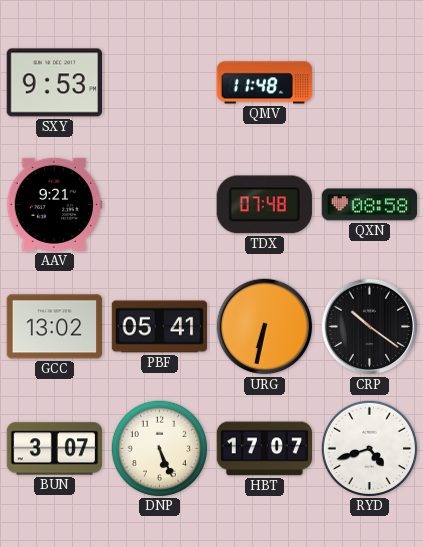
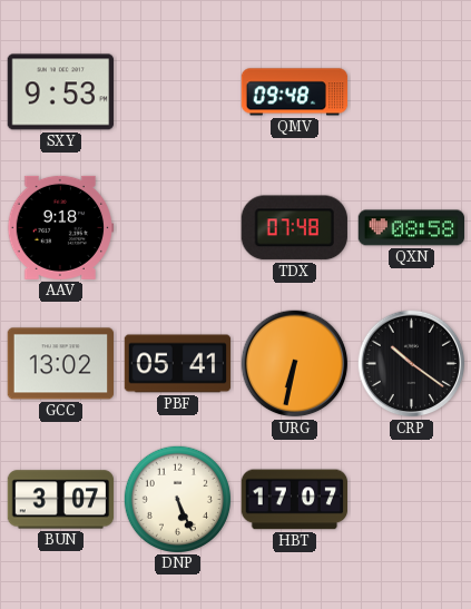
QMV: 11:48 -> 09:48
AAV: 9:21 -> 9:18
RYD: 4:42 -> none
